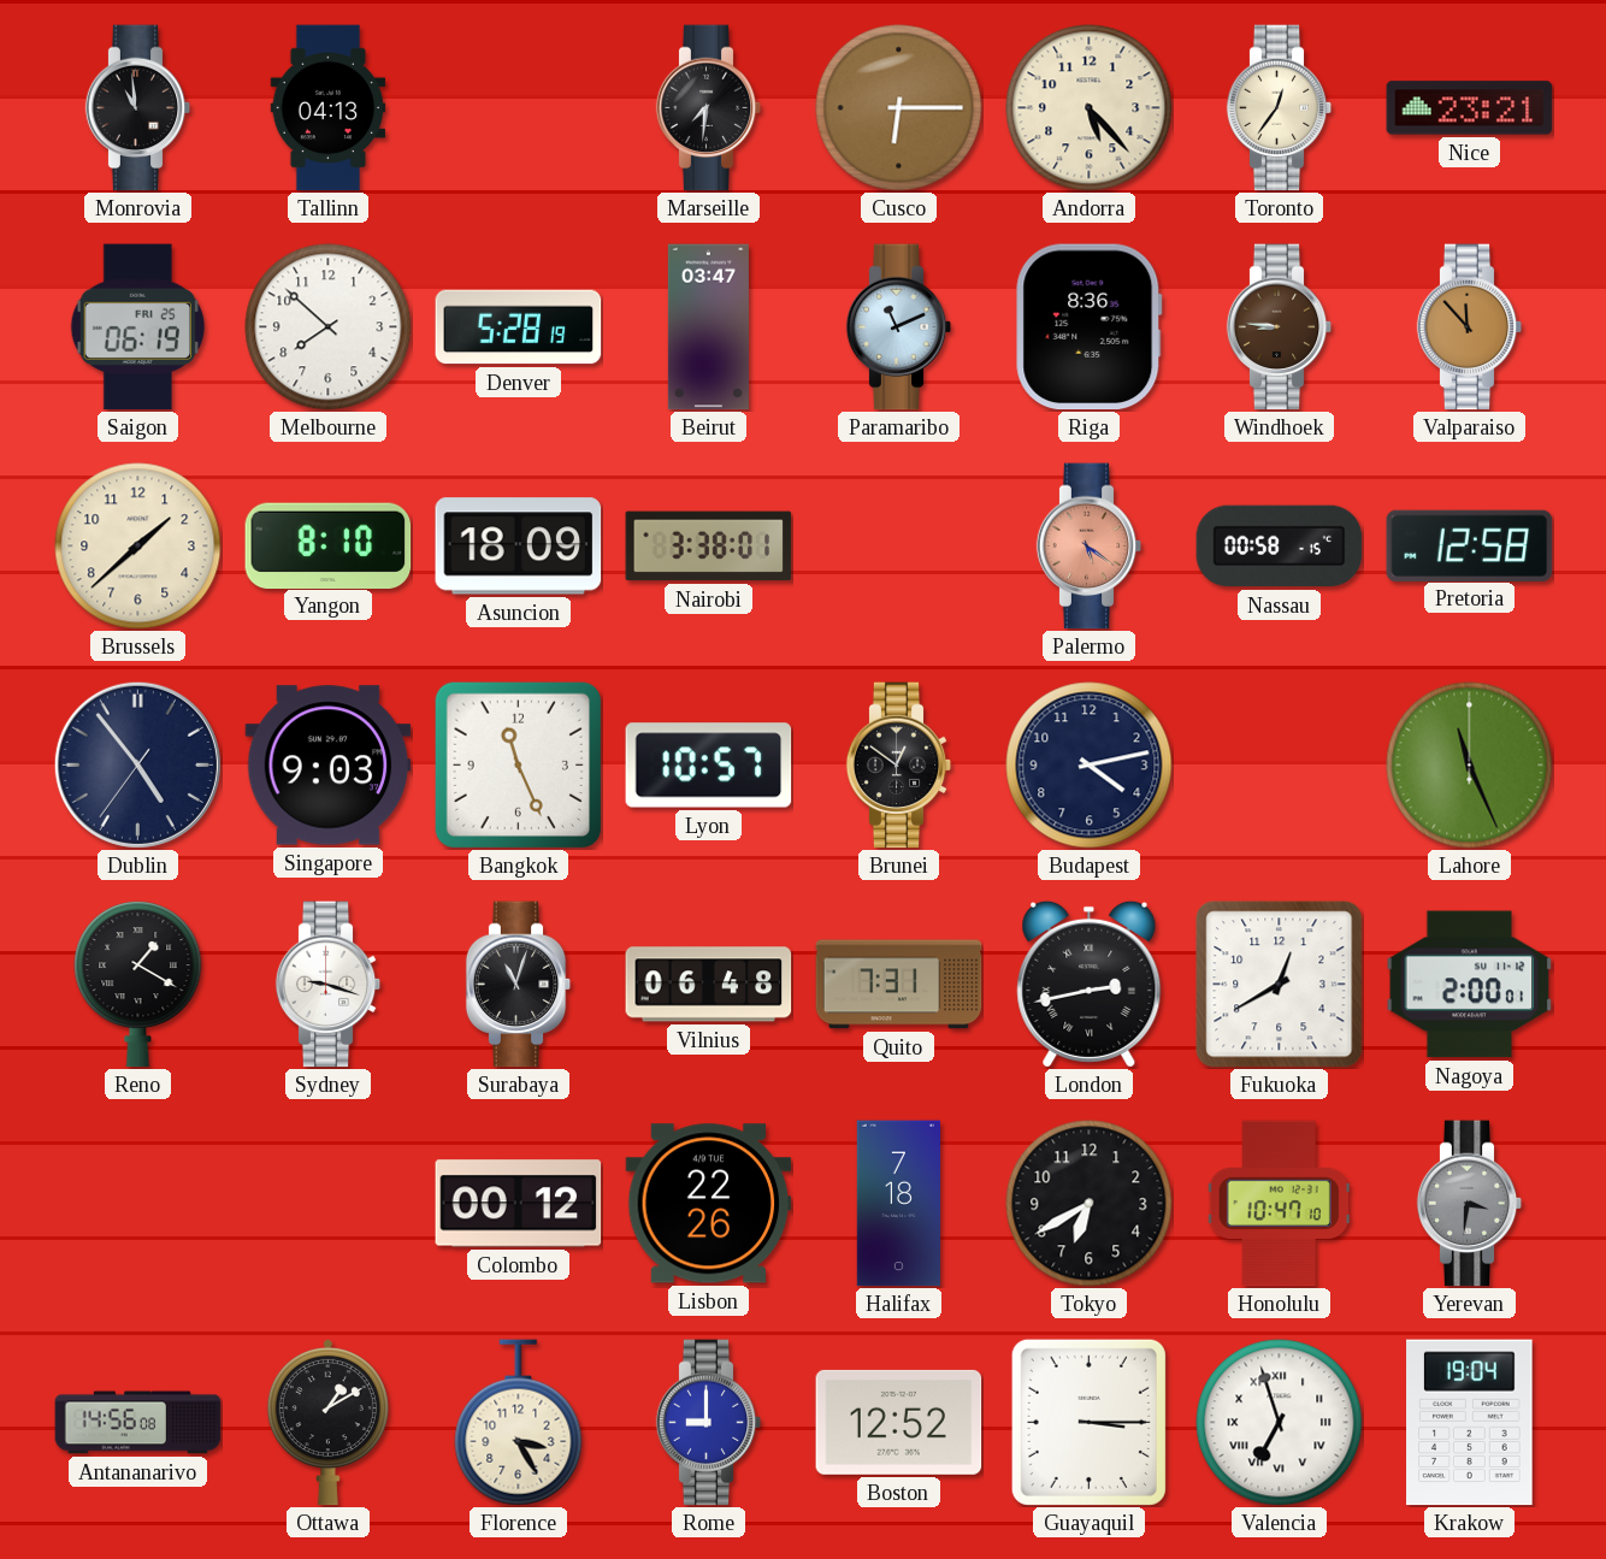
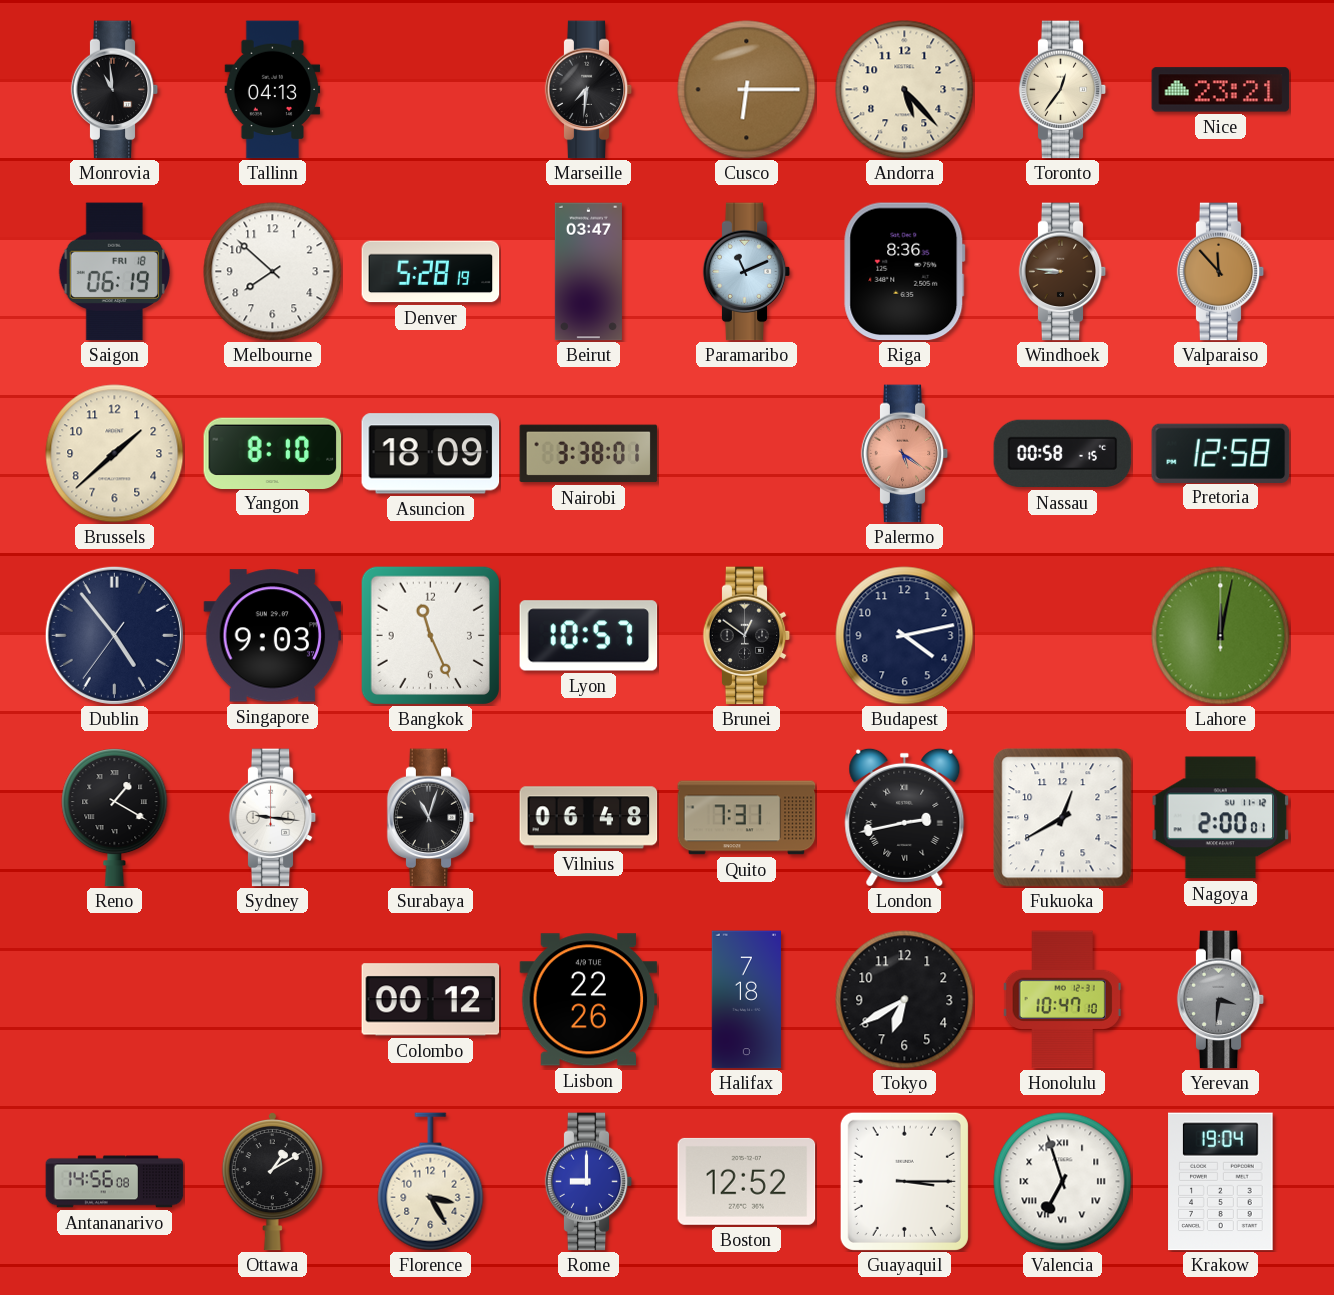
Saigon date: FRI 25 -> FRI 18
Lahore: 11:26 -> 12:02
Sydney: 9:18 -> 9:16
